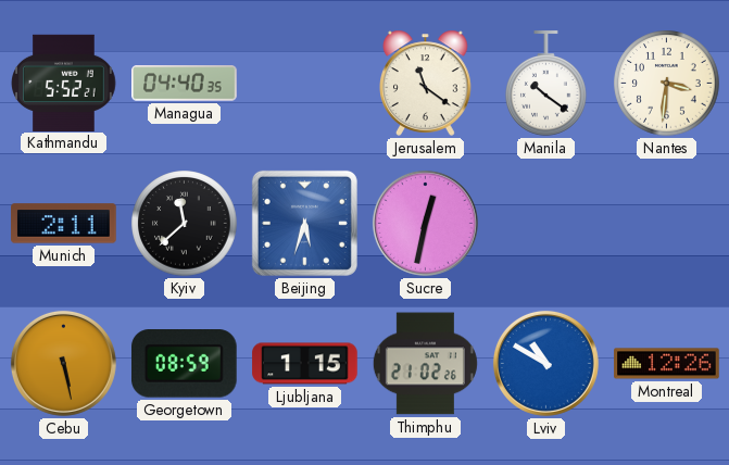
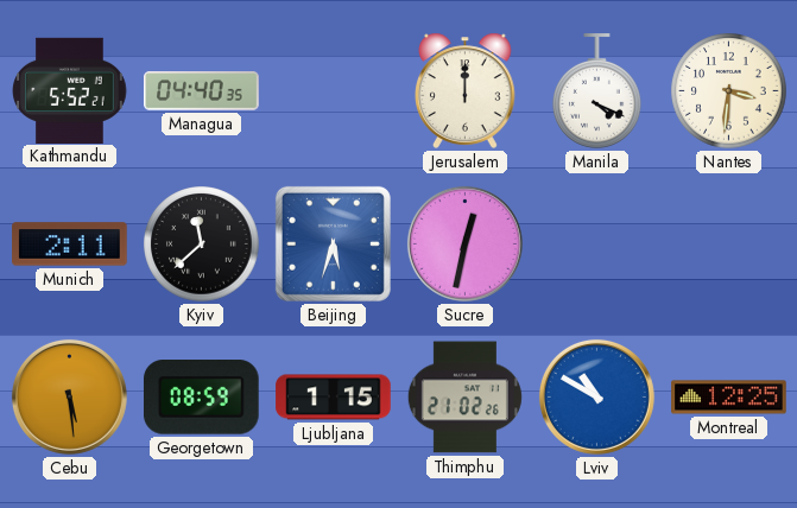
Jerusalem: 11:21 -> 12:00
Manila: 10:21 -> 4:19
Cebu: 5:28 -> 5:29
Montreal: 12:26 -> 12:25
